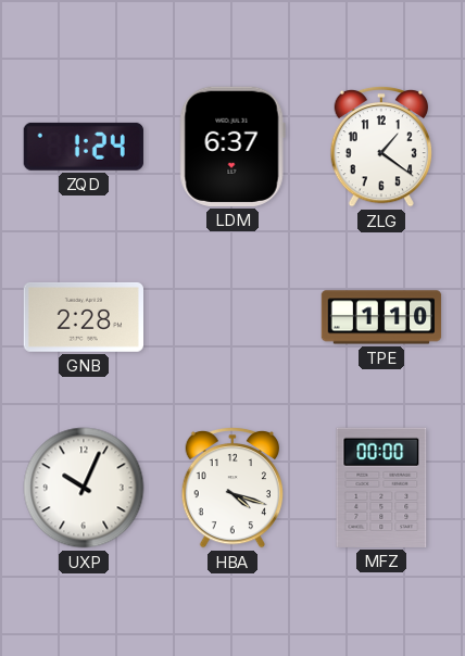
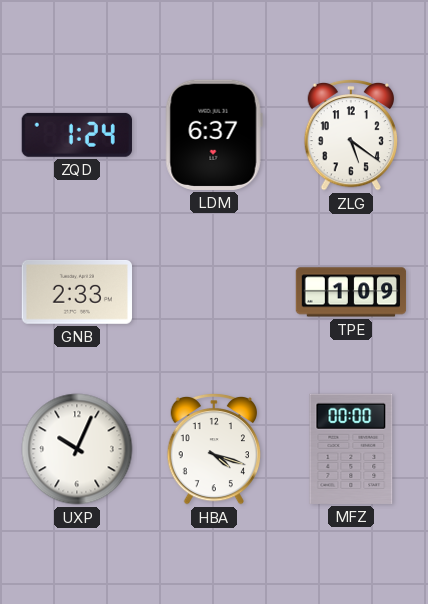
ZLG: 1:21 -> 5:21
GNB: 2:28 -> 2:33
TPE: 1:10 -> 1:09
